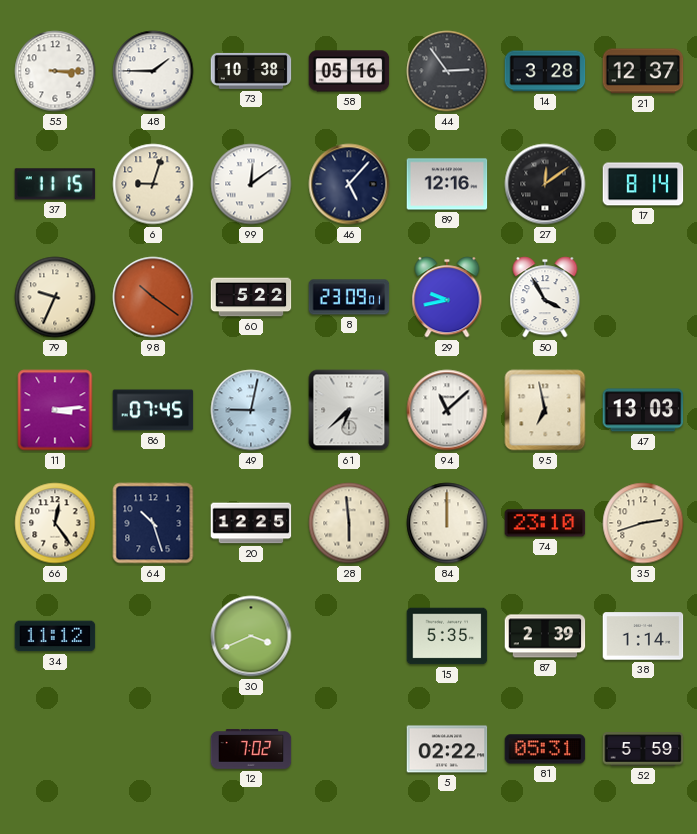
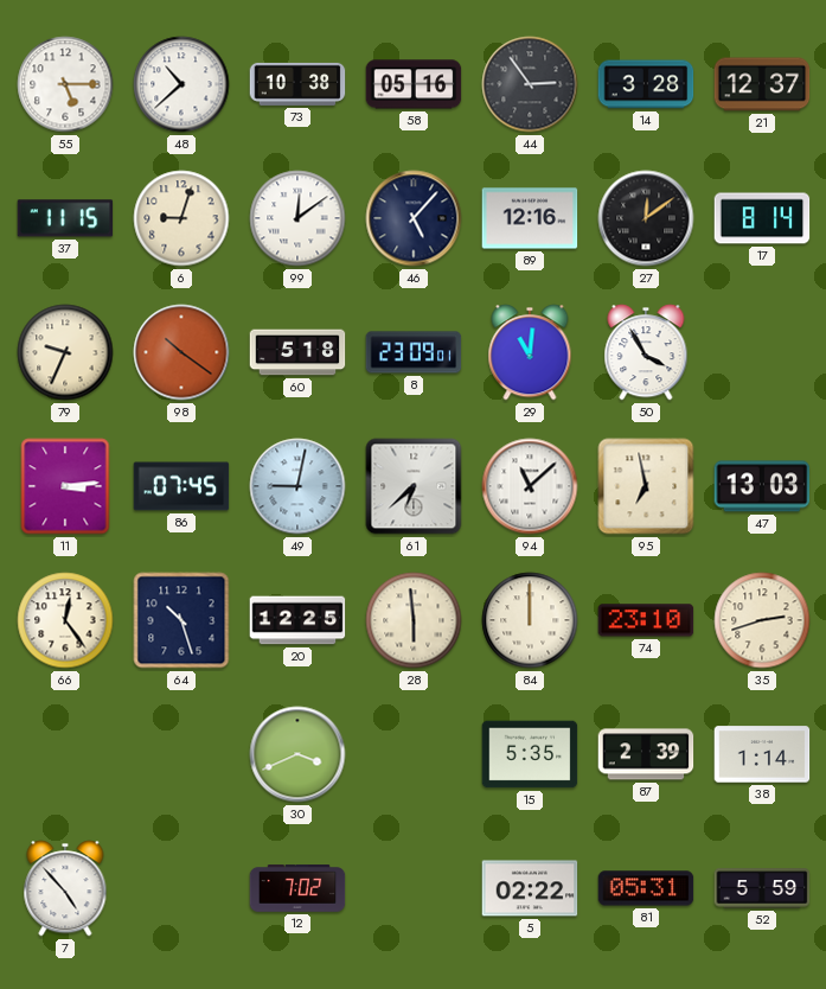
55: 3:15 -> 5:15
48: 1:45 -> 10:38
60: 5:22 -> 5:18
29: 9:43 -> 11:01
34: 11:12 -> none
7: none -> 4:53
